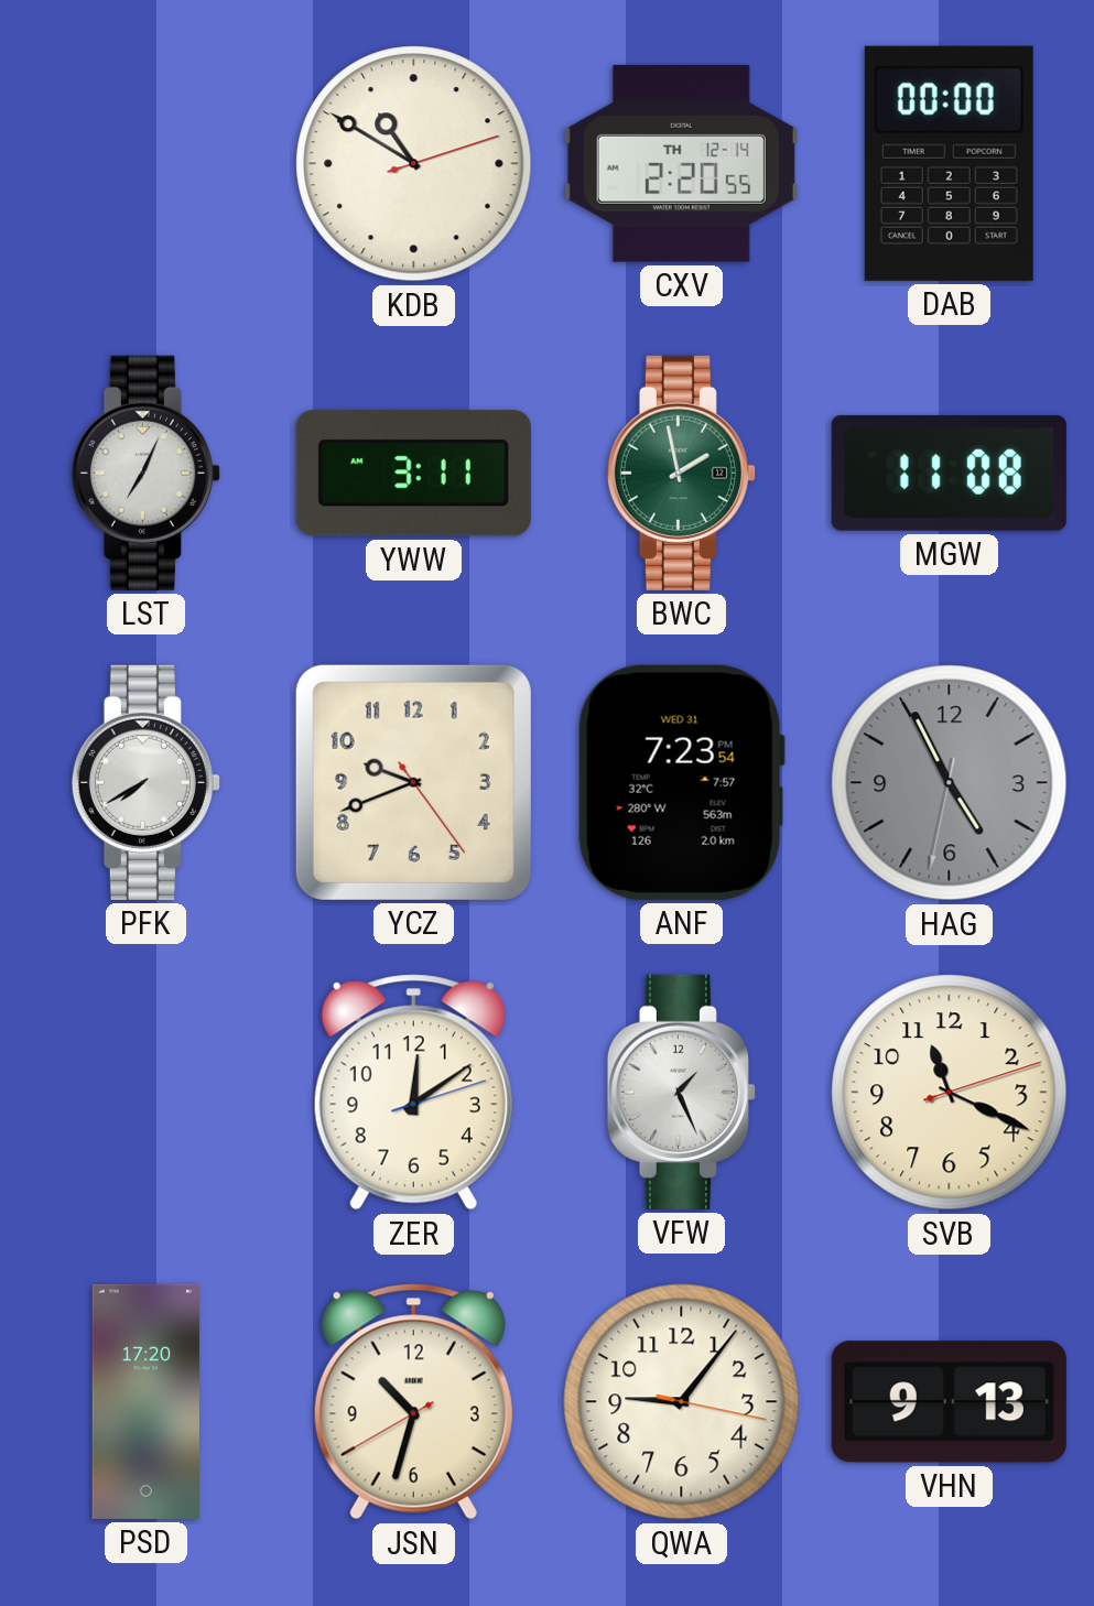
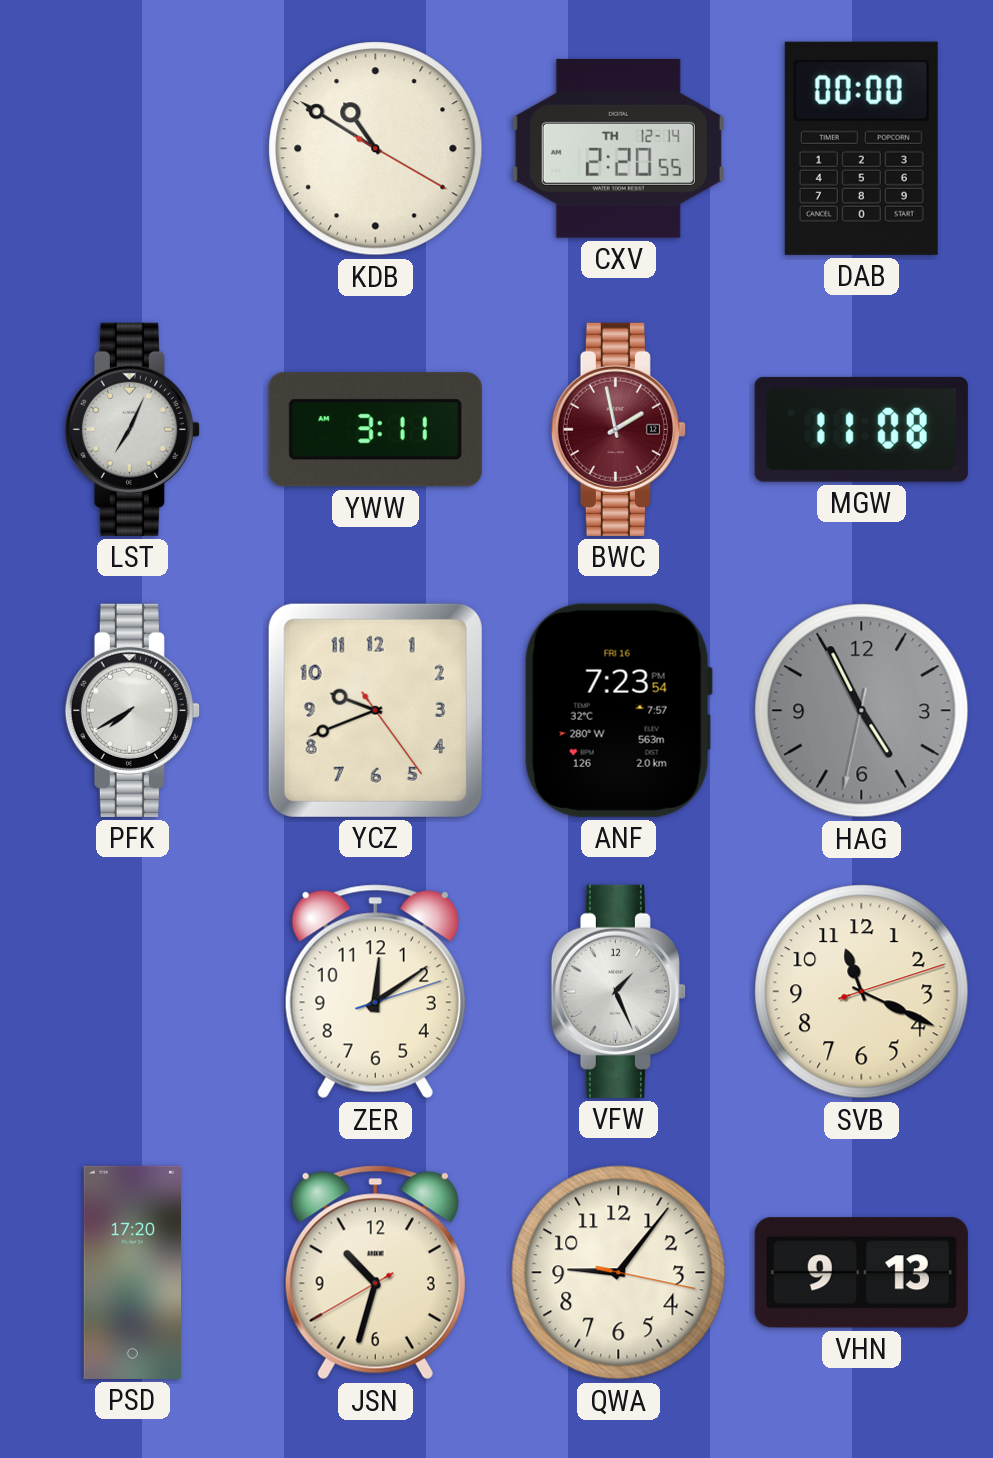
KDB: 10:50:12 -> 10:50:20
BWC dial: green -> burgundy
ANF date: WED 31 -> FRI 16
